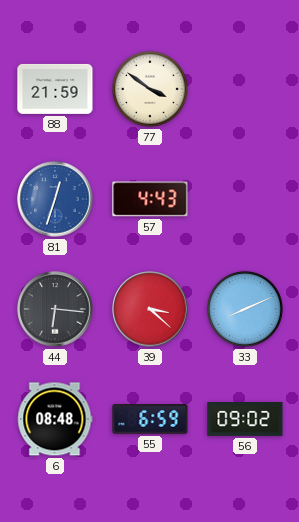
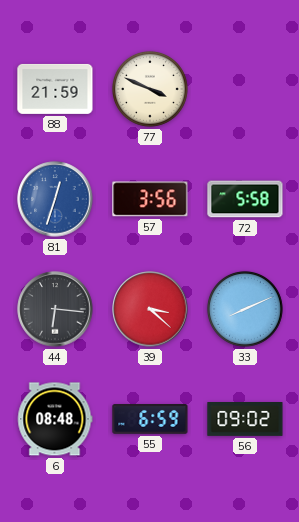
77: 3:51 -> 3:49
57: 4:43 -> 3:56
72: none -> 5:58
